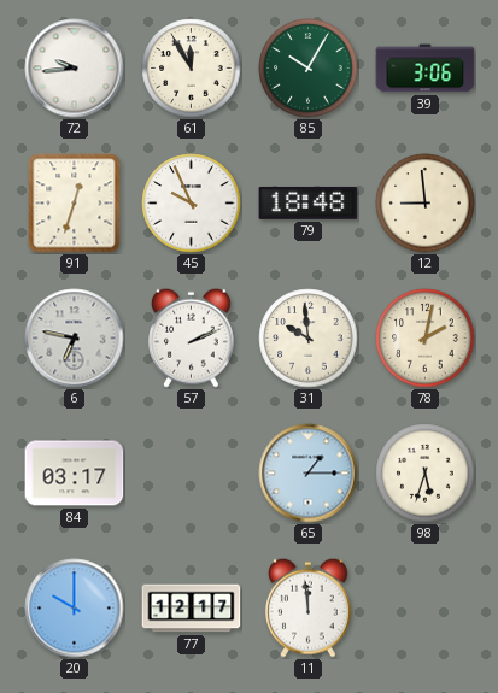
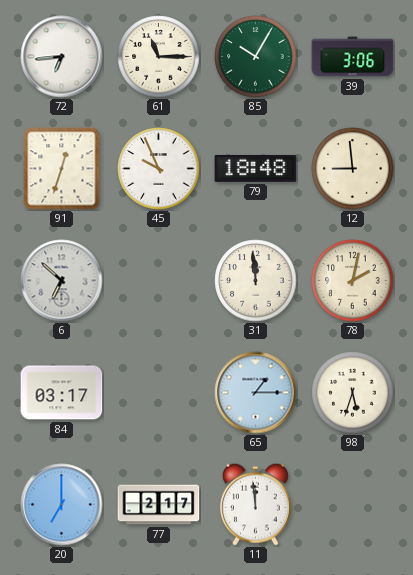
72: 9:44 -> 6:44
61: 11:55 -> 11:15
6: 6:47 -> 6:52
57: 2:11 -> none
31: 9:59 -> 11:59
20: 10:00 -> 7:00
77: 12:17 -> 2:17
